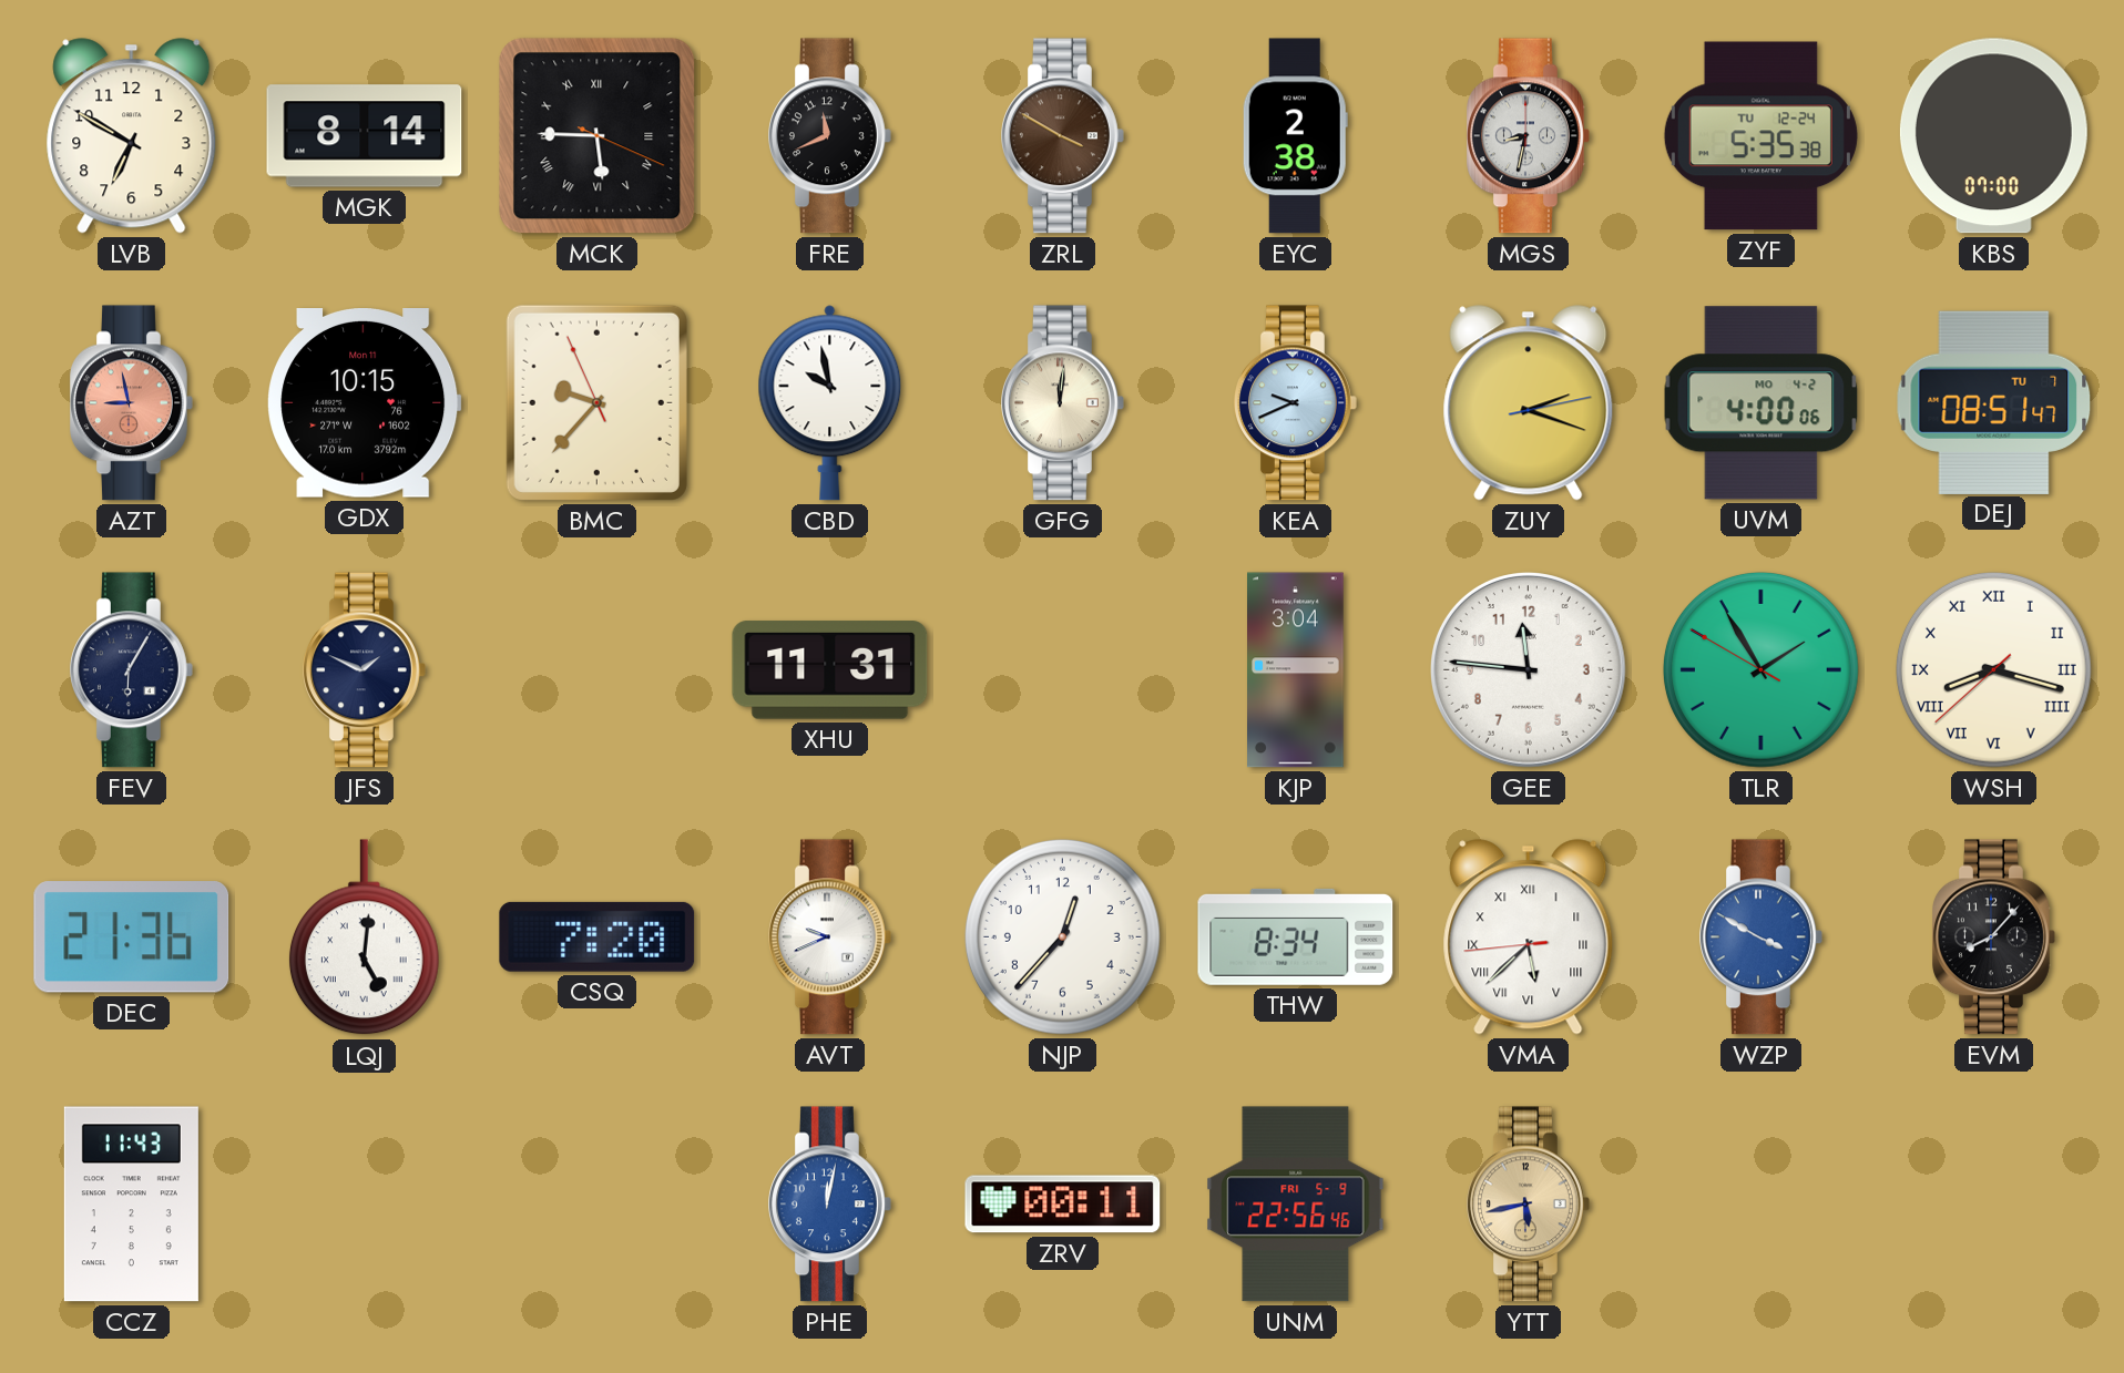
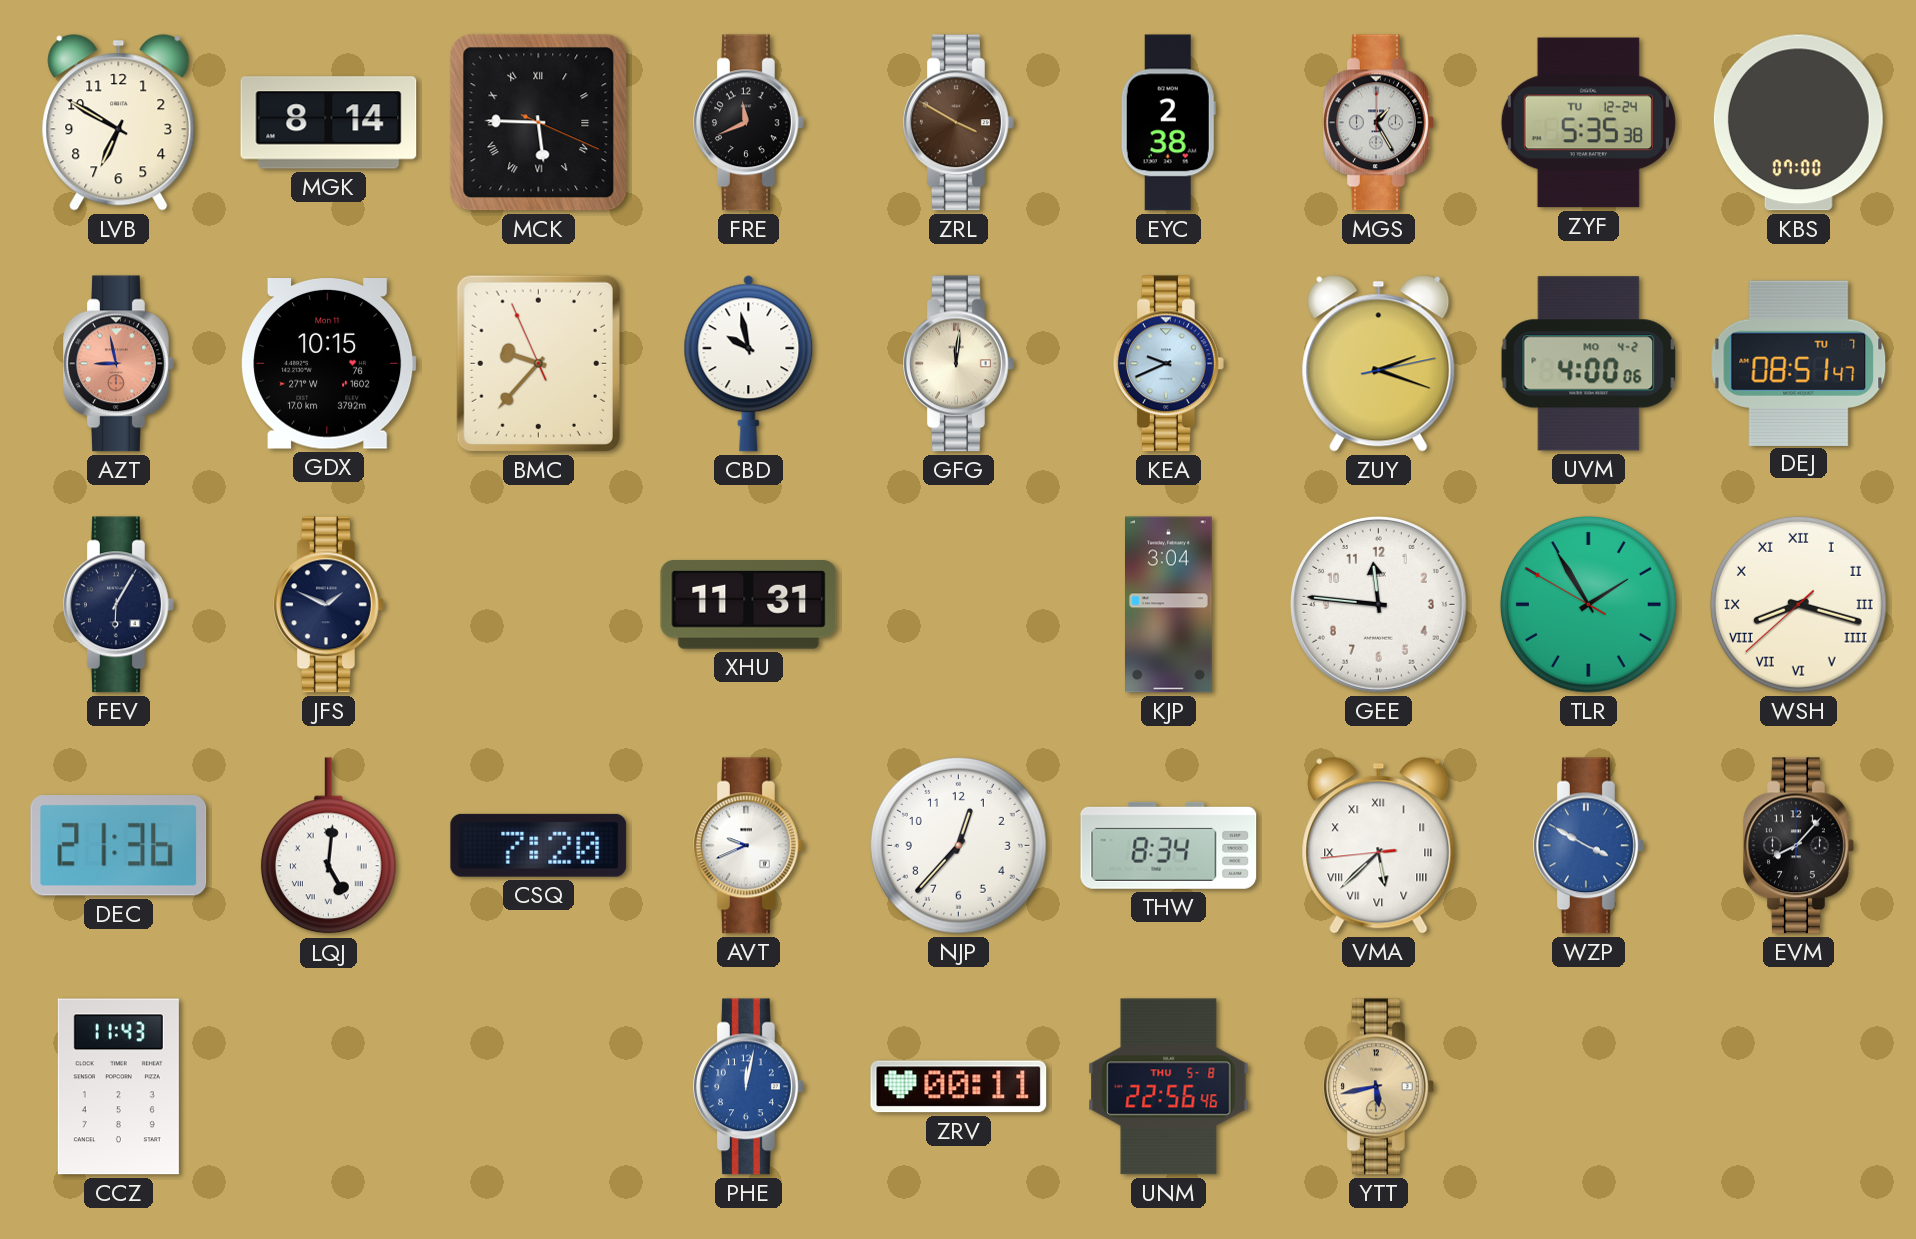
MGS: 8:32 -> 1:25
UNM date: FRI 5-9 -> THU 5-8
